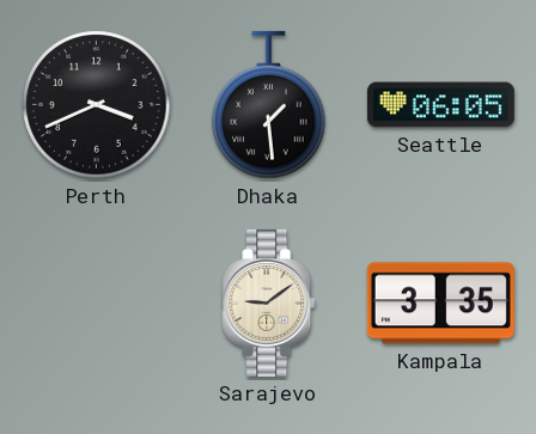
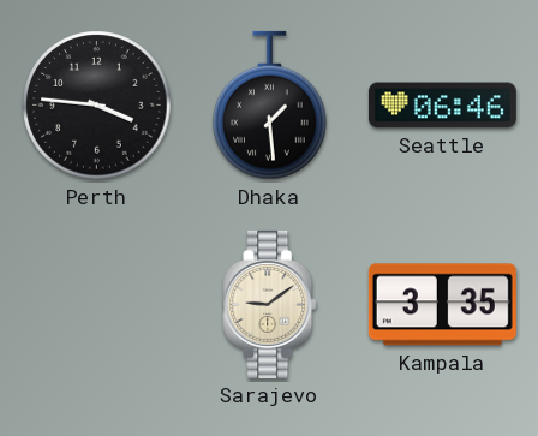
Perth: 3:41 -> 3:46
Seattle: 06:05 -> 06:46
